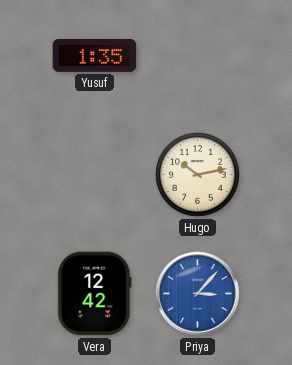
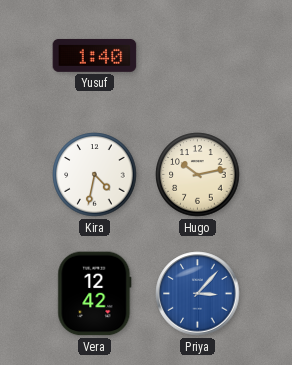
Yusuf: 1:35 -> 1:40
Kira: none -> 4:32
